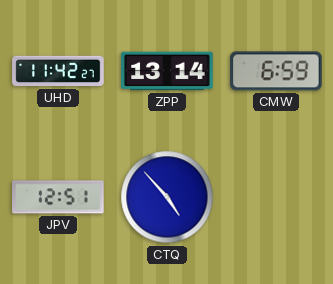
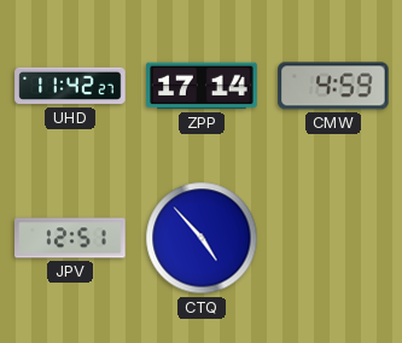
ZPP: 13:14 -> 17:14
CMW: 6:59 -> 4:59
